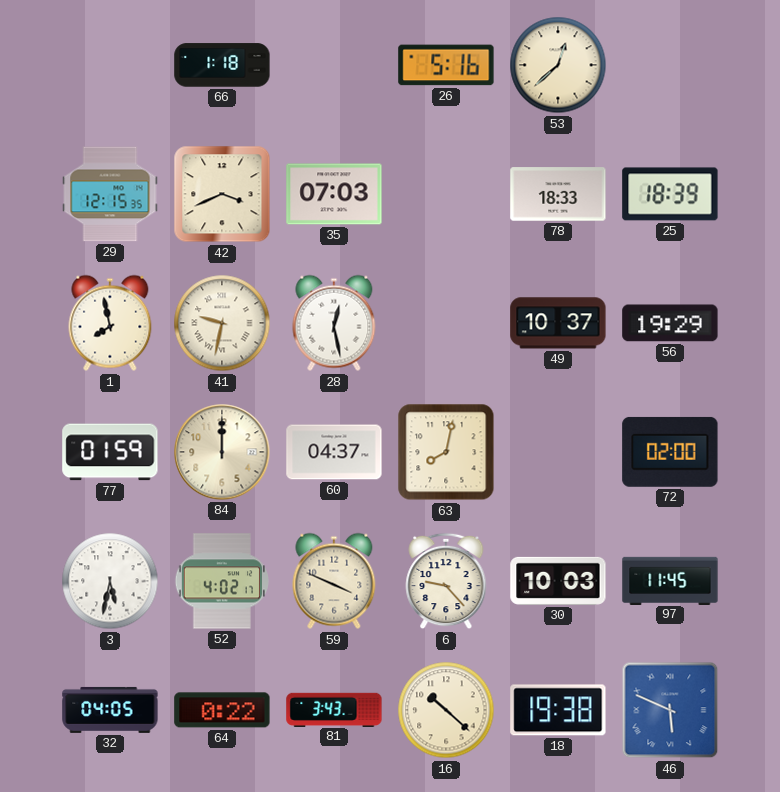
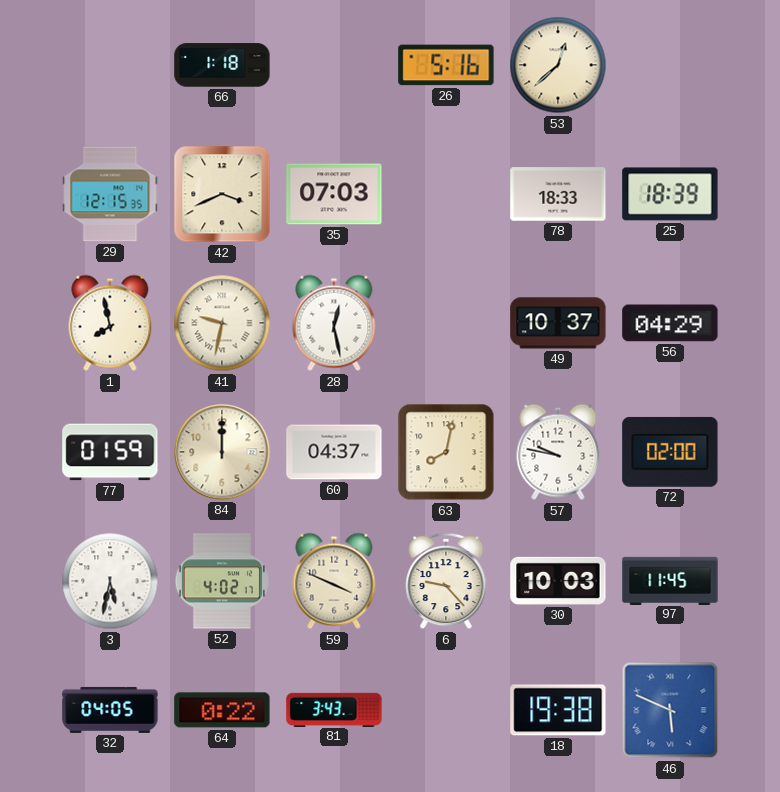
56: 19:29 -> 04:29
57: none -> 9:47
16: 10:22 -> none
